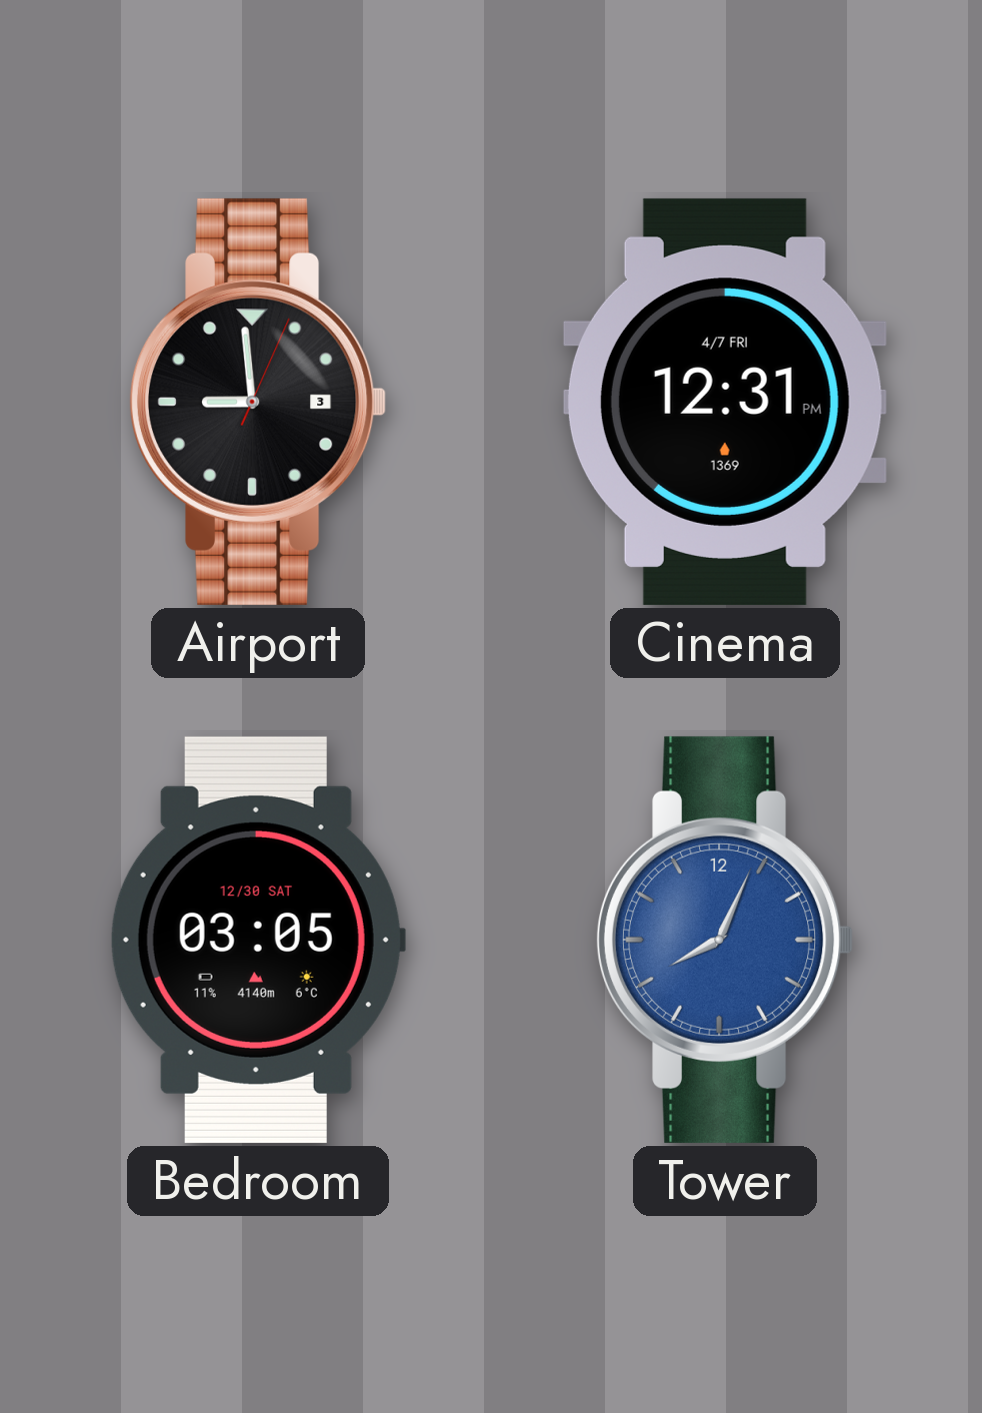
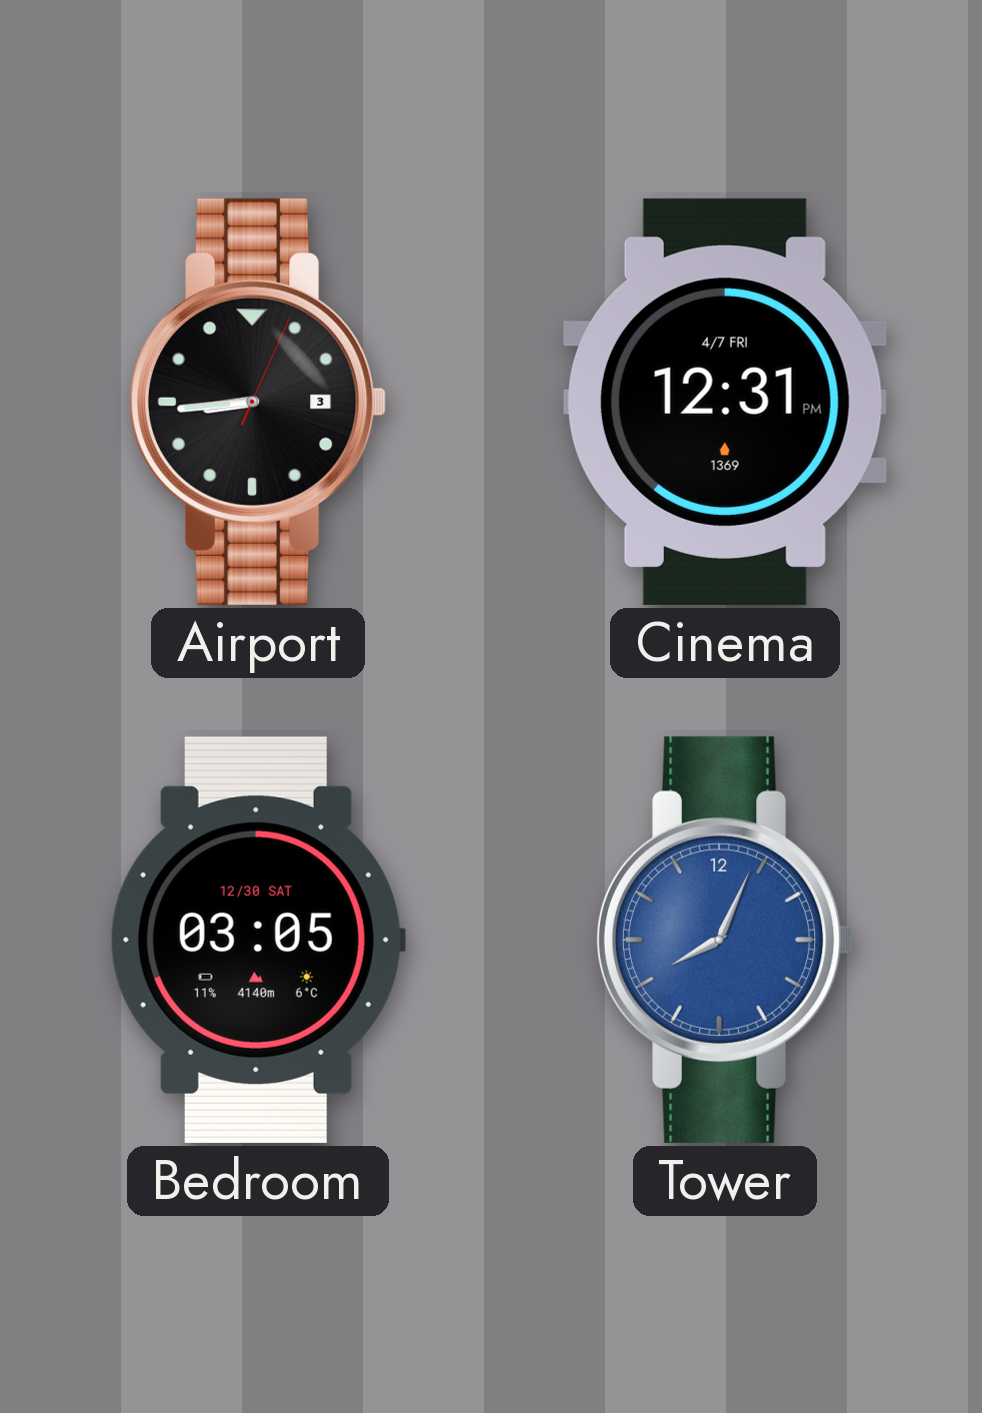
Airport: 8:59 -> 8:44
